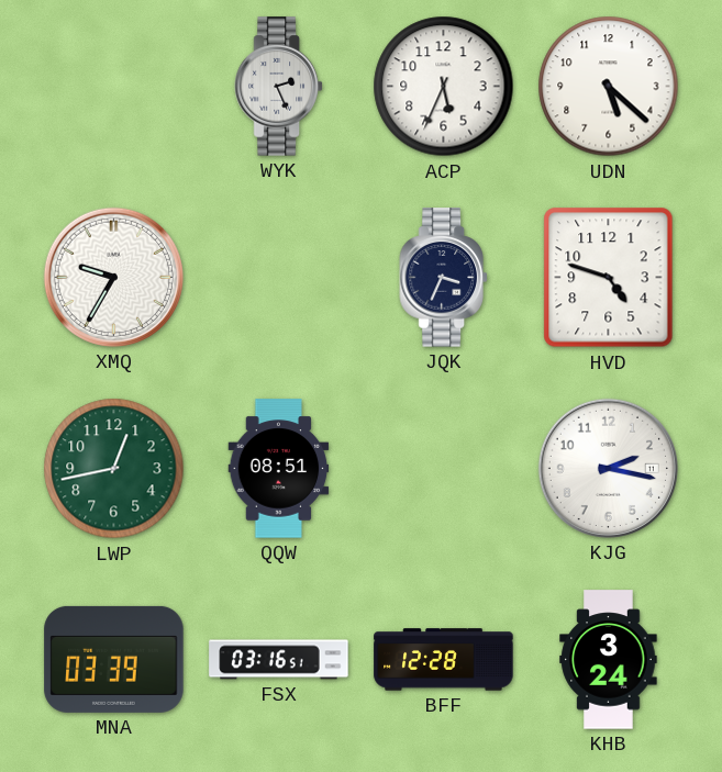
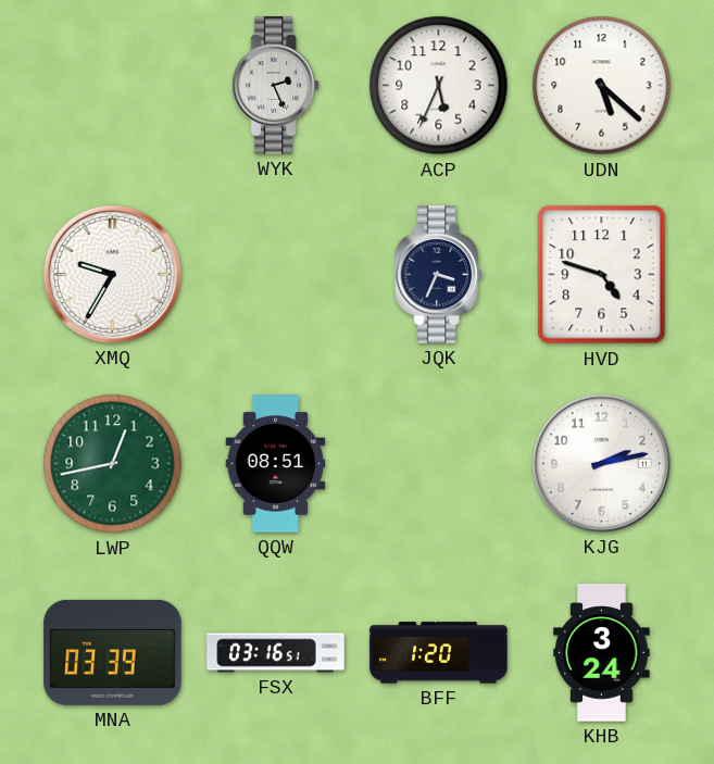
KJG: 2:17 -> 2:13
BFF: 12:28 -> 1:20
